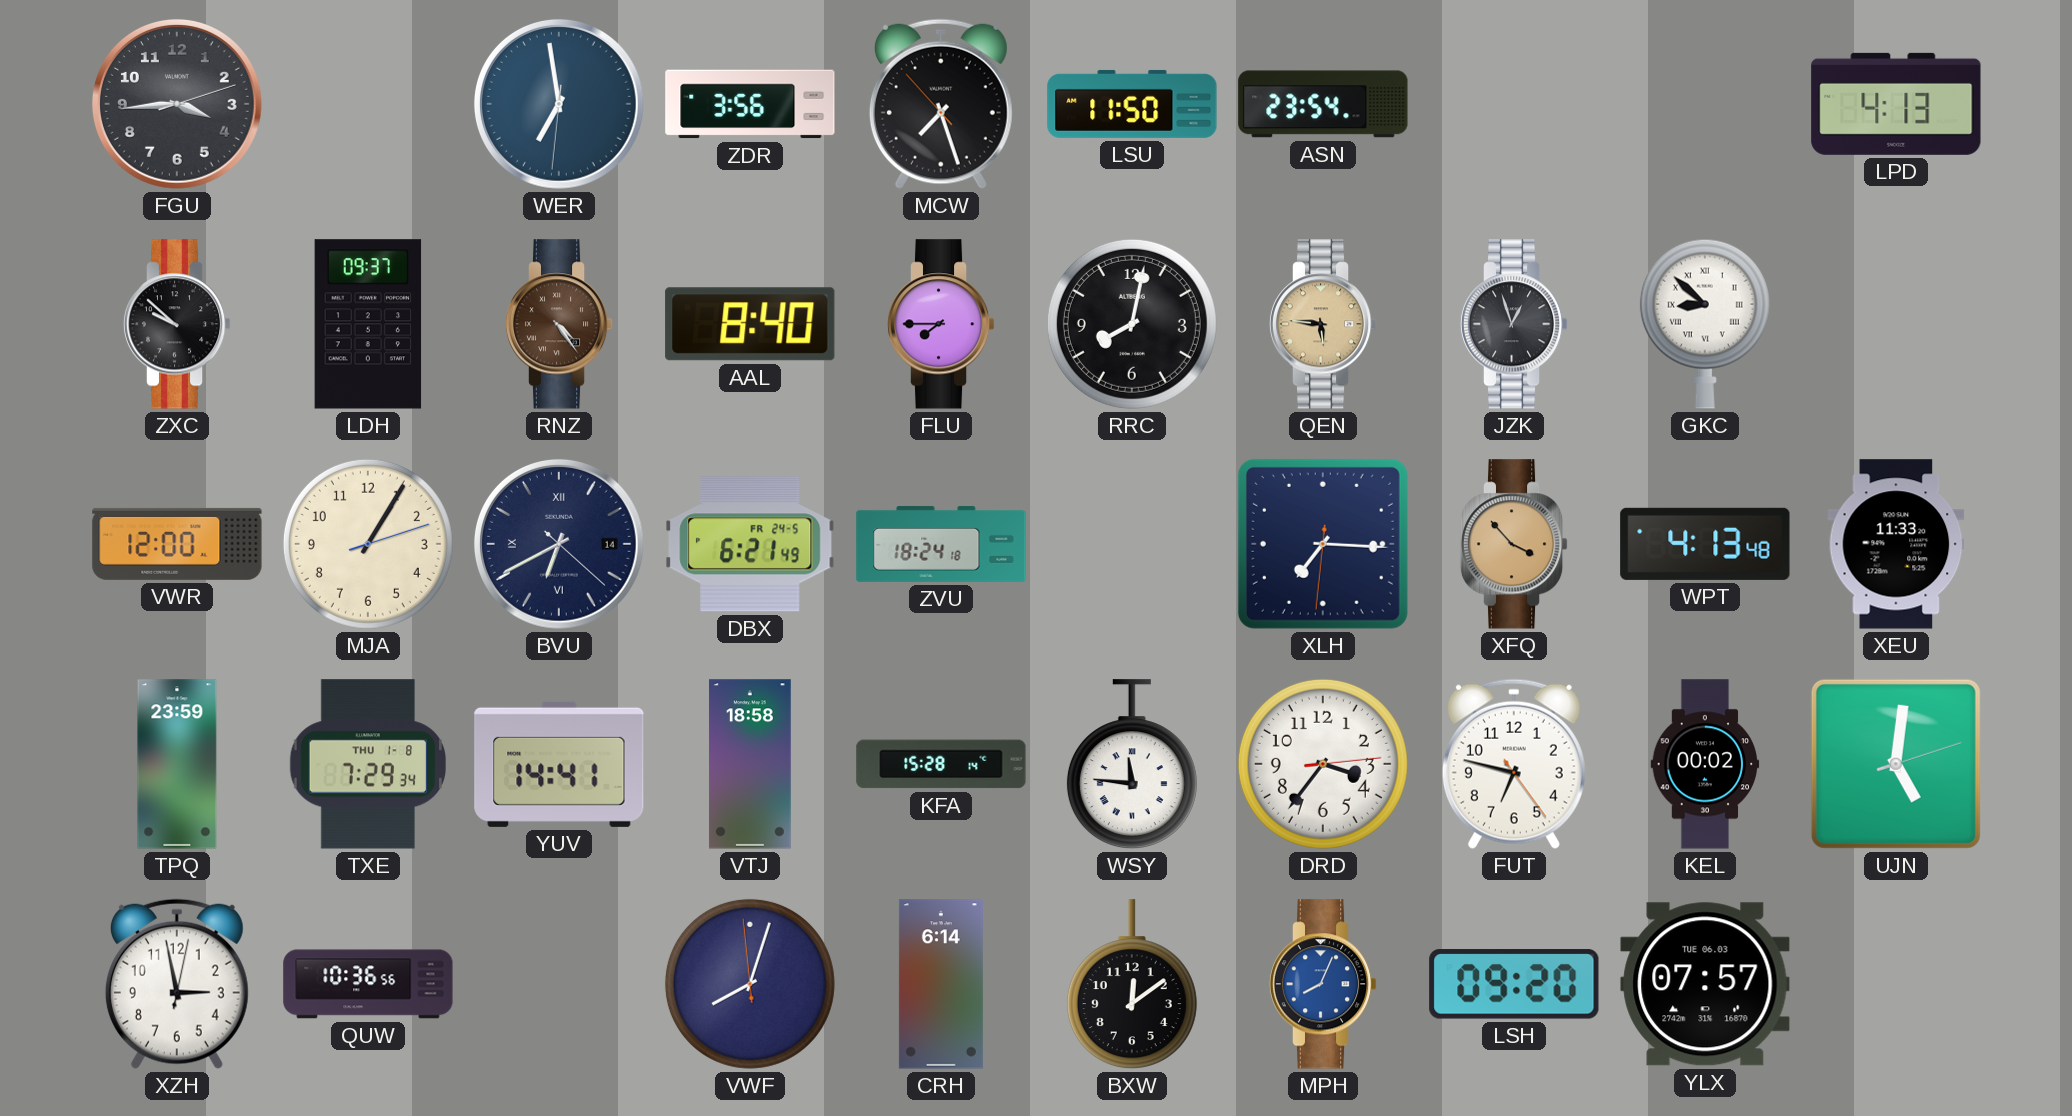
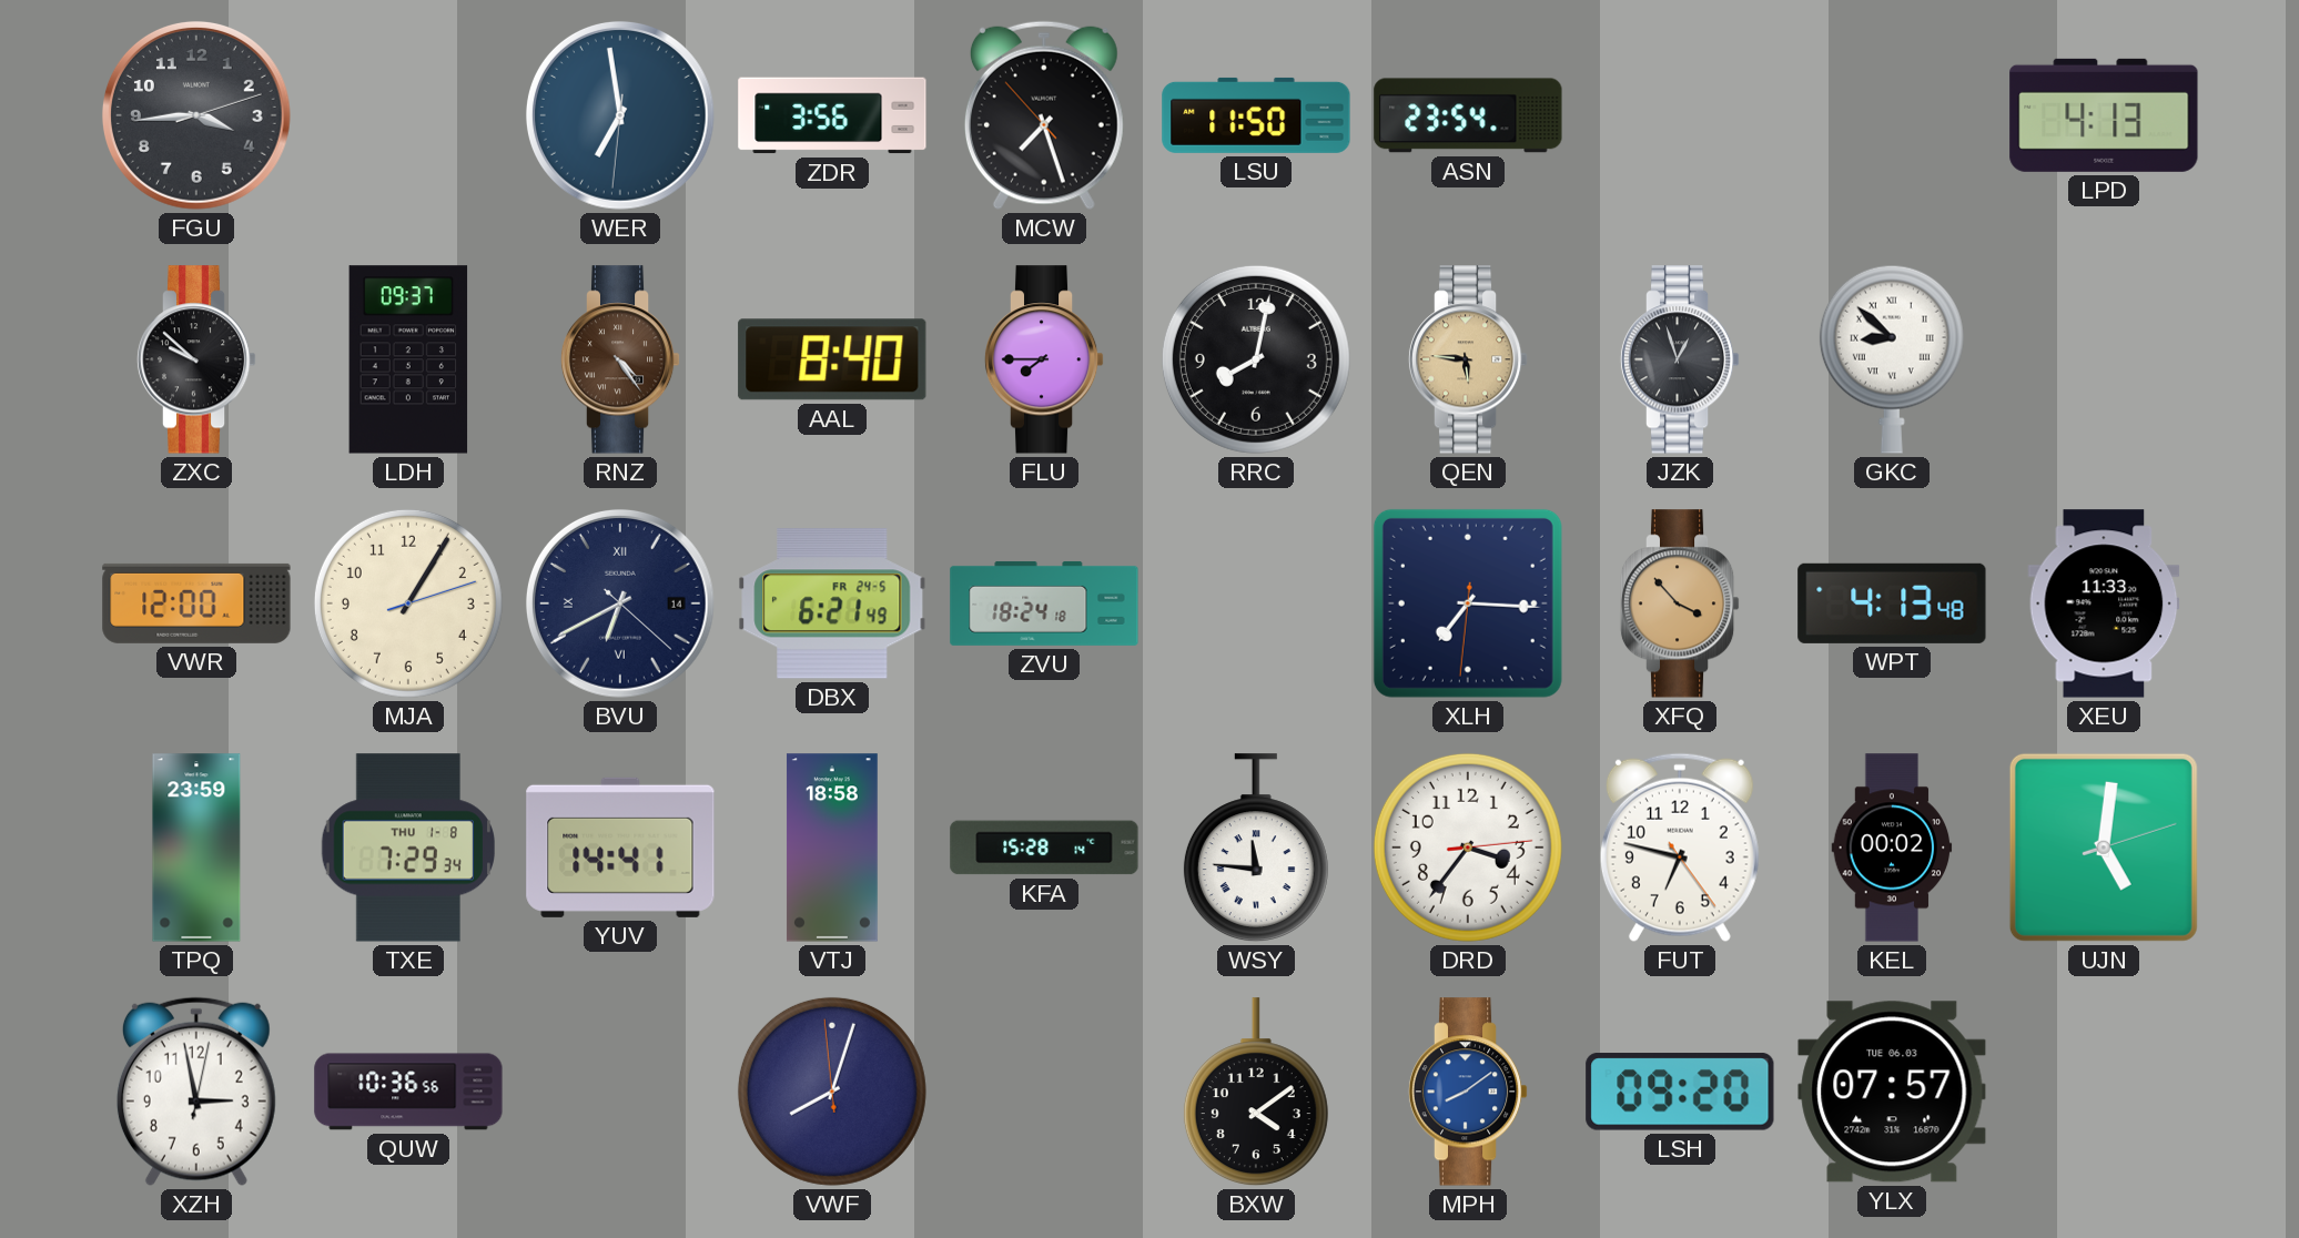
CRH: 6:14 -> none
BXW: 12:09 -> 4:09
MPH: 8:04 -> 8:09
